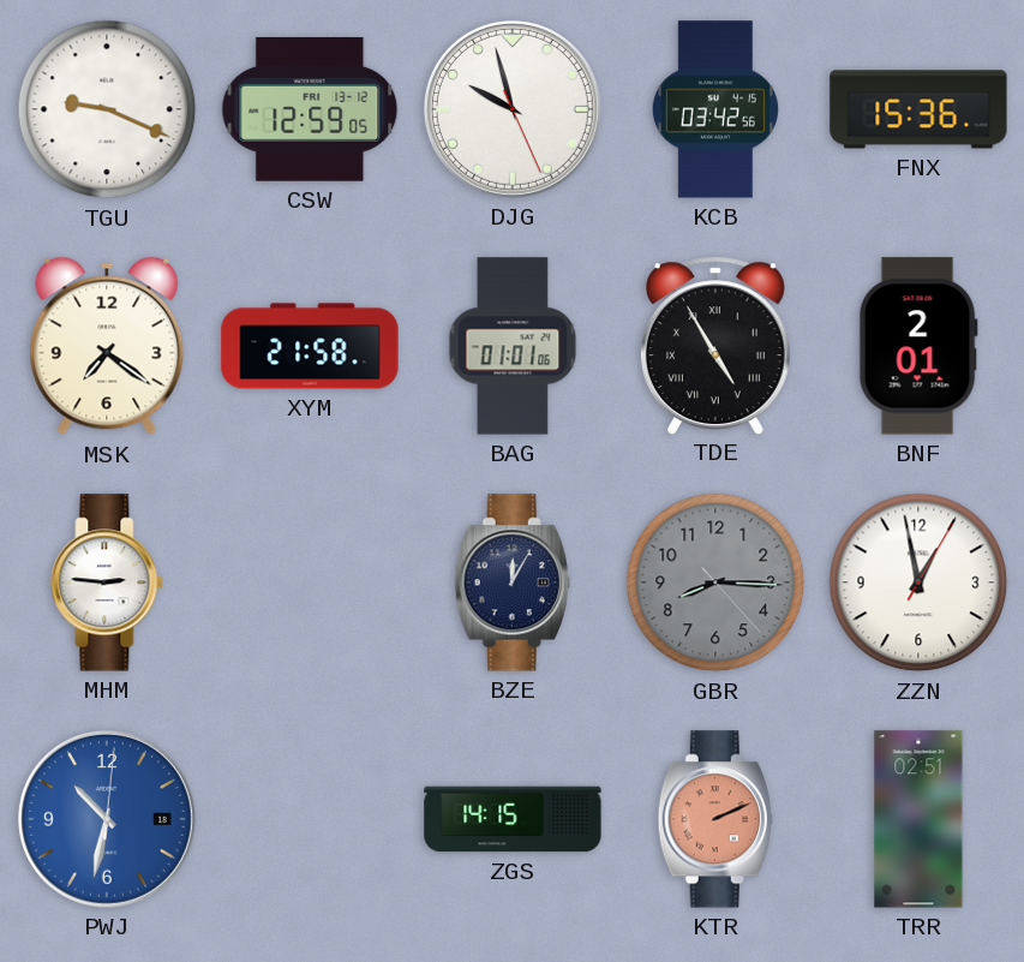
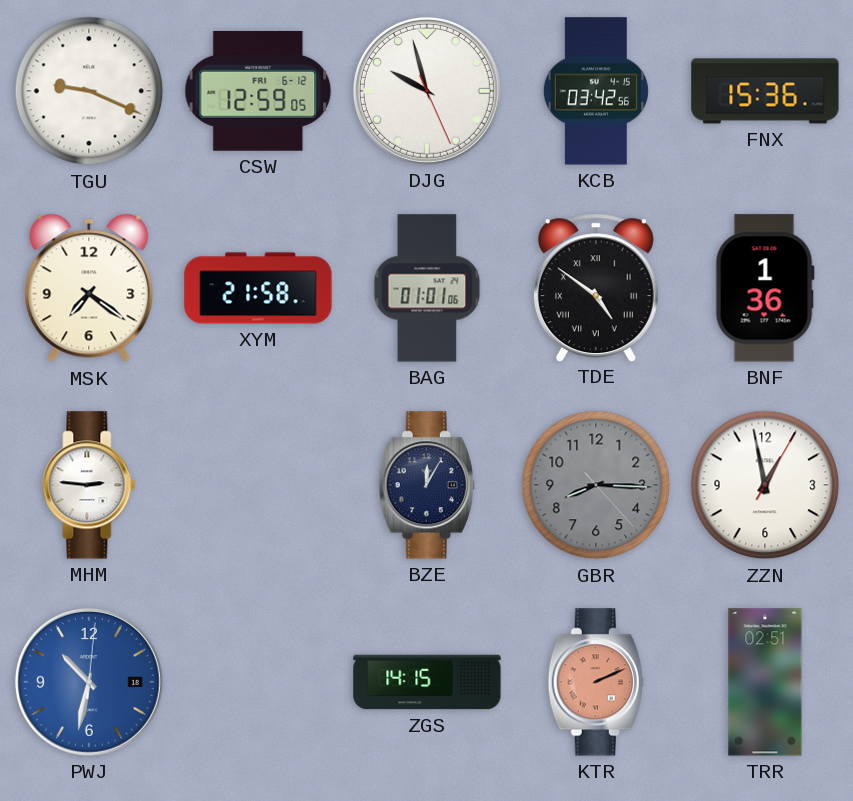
CSW date: FRI 13-12 -> FRI 6-12
TDE: 4:55 -> 4:51
BNF: 2:01 -> 1:36
